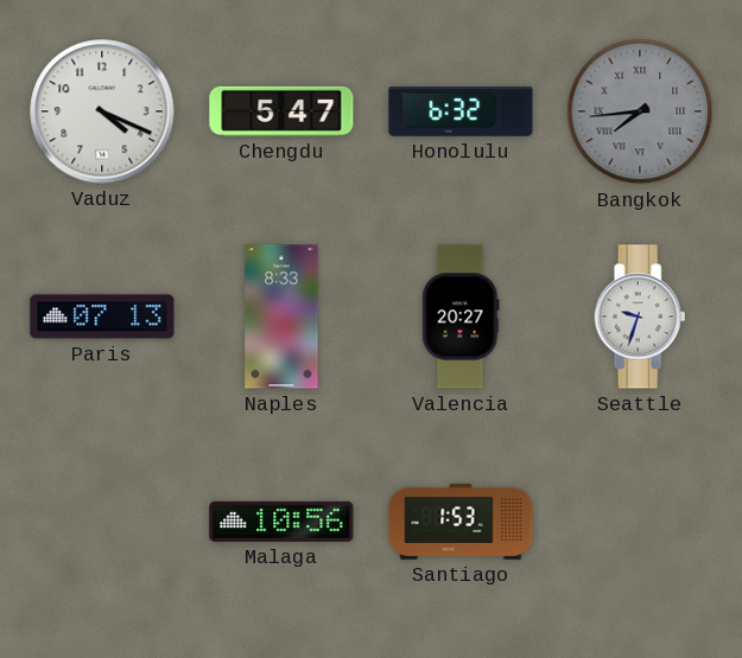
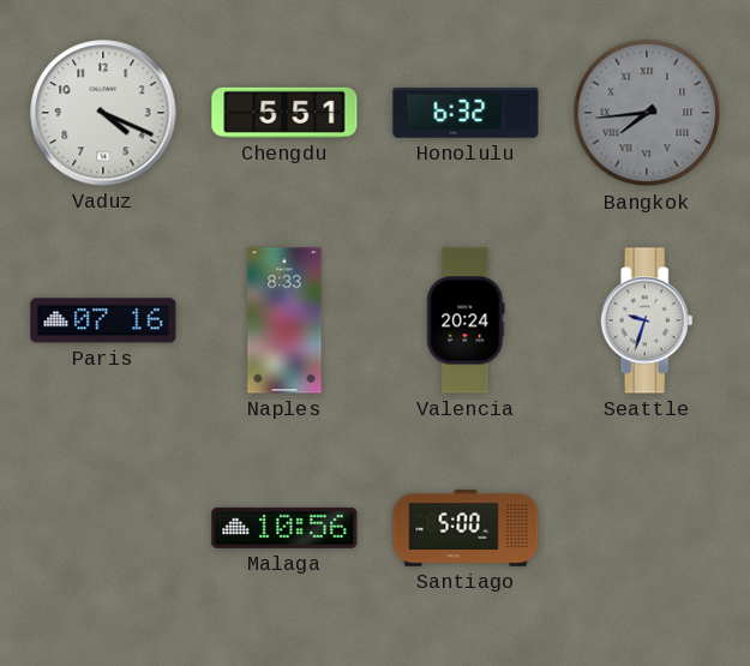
Chengdu: 5:47 -> 5:51
Paris: 07:13 -> 07:16
Valencia: 20:27 -> 20:24
Santiago: 1:53 -> 5:00
